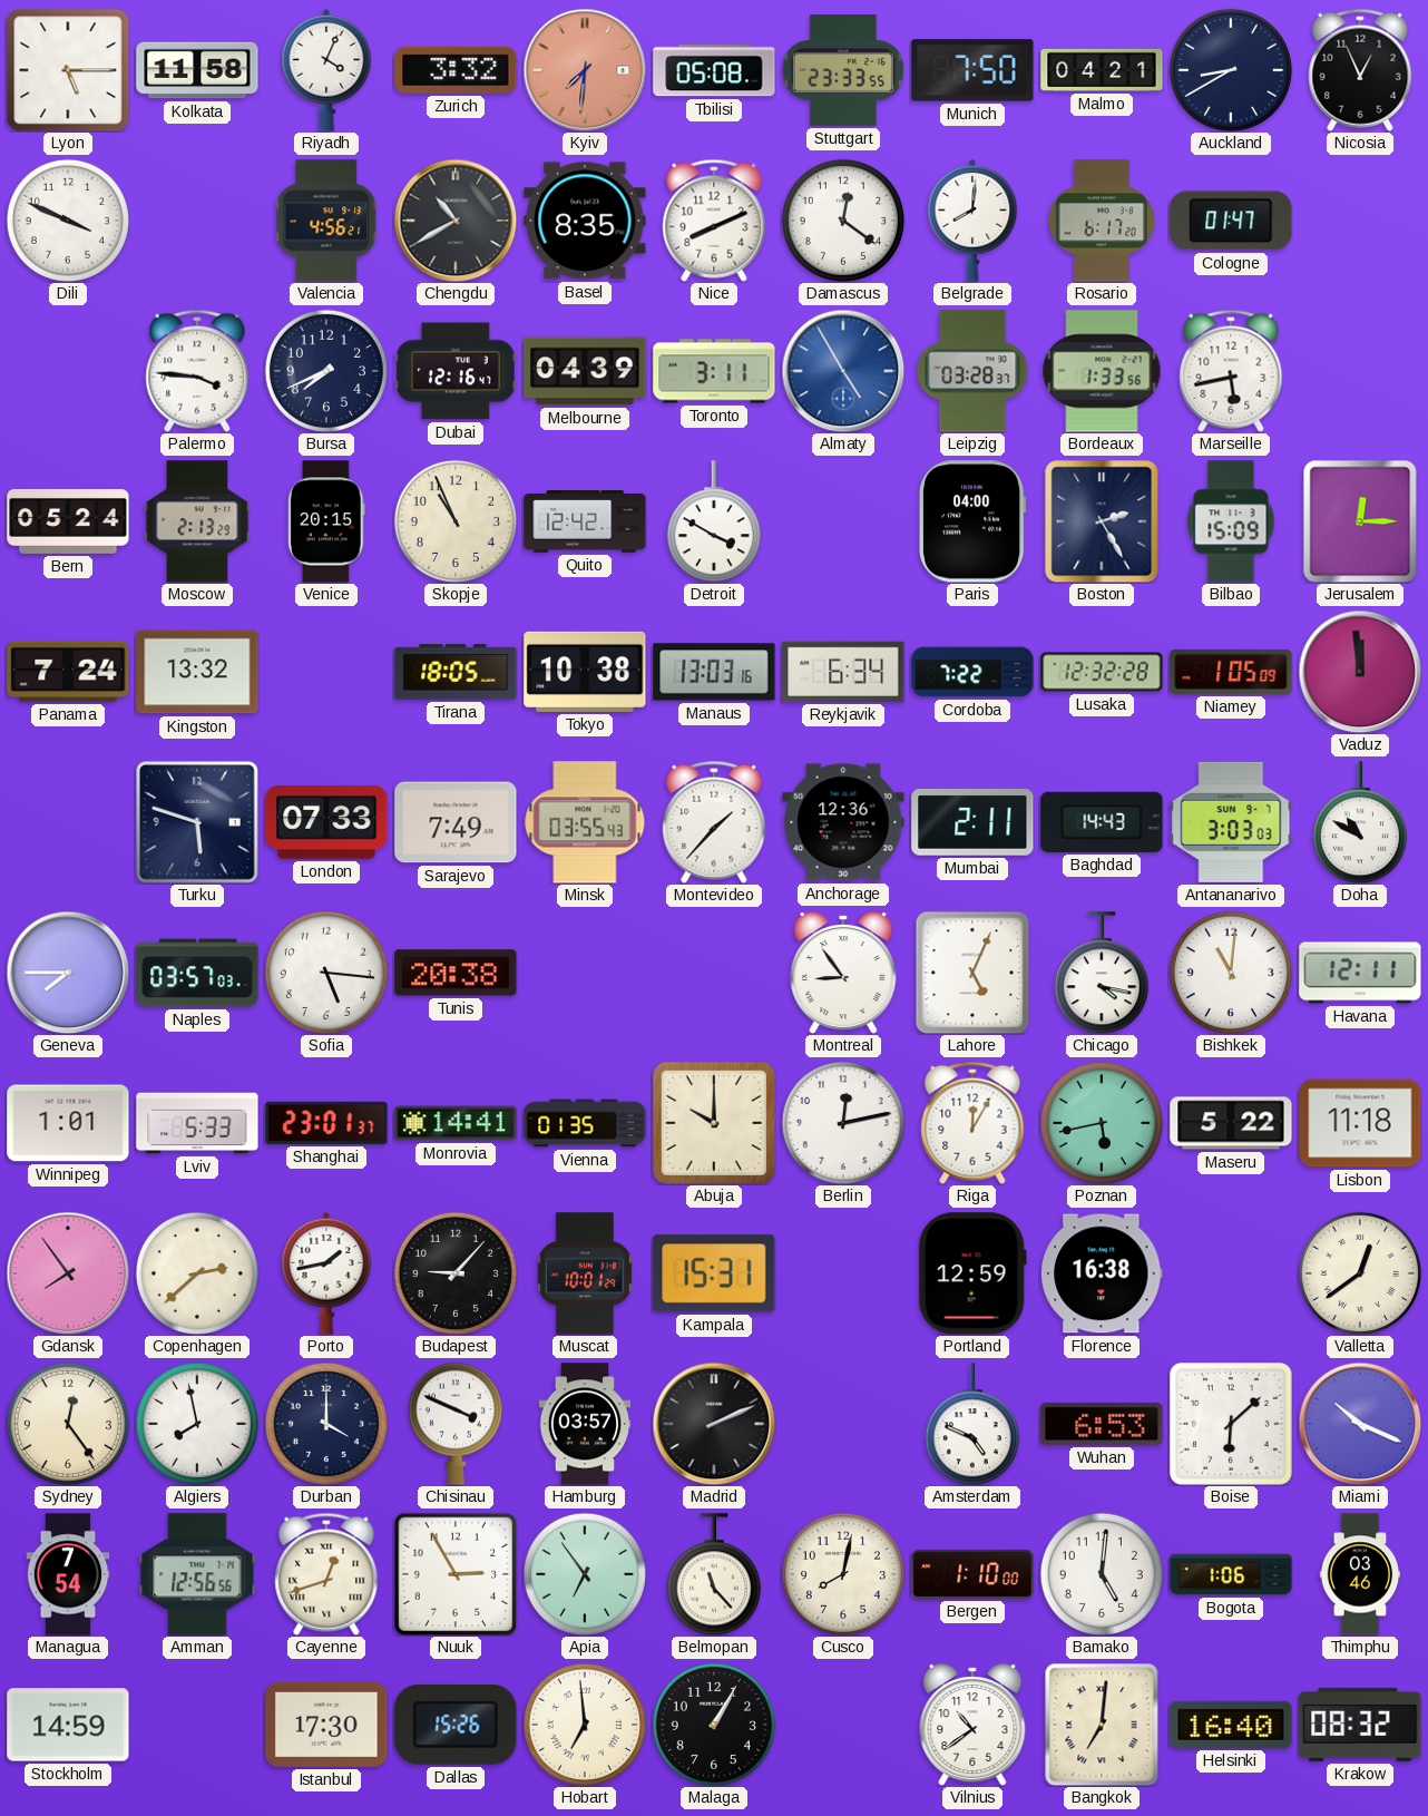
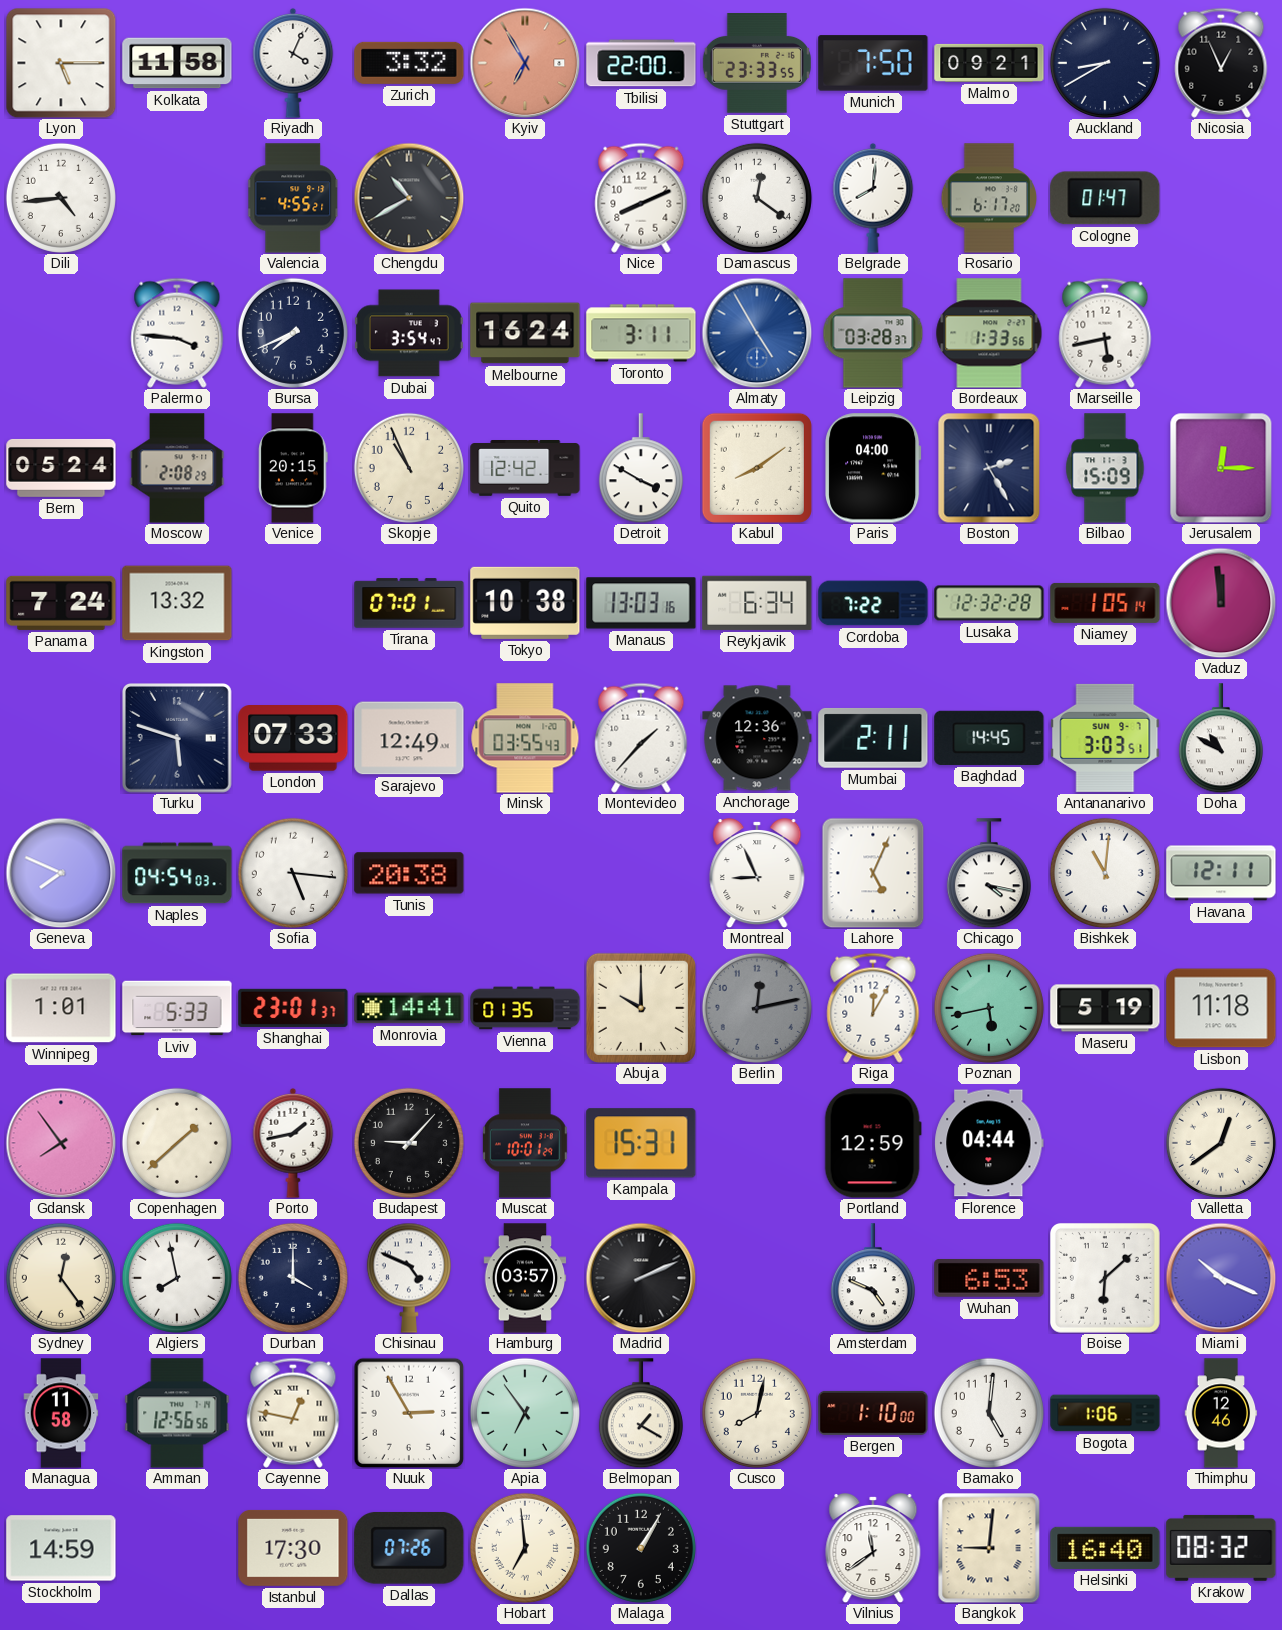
Kyiv: 7:31 -> 6:55
Tbilisi: 05:08 -> 22:00
Malmo: 04:21 -> 09:21
Dili: 3:49 -> 4:44
Valencia: 4:56 -> 4:55
Basel: 8:35 -> none
Dubai: 12:16 -> 3:54
Melbourne: 04:39 -> 16:24
Moscow: 2:13 -> 2:08
Kabul: none -> 8:09
Tirana: 18:05 -> 07:01
Niamey: 1:05:09 -> 1:05:14
Sarajevo: 7:49 -> 12:49
Baghdad: 14:43 -> 14:45
Antananarivo: 3:03:03 -> 3:03:51
Geneva: 7:45 -> 7:49
Naples: 03:57 -> 04:54
Montreal: 8:54 -> 8:56
Berlin dial: white -> grey
Maseru: 5:22 -> 5:19
Copenhagen: 2:38 -> 1:38
Florence: 16:38 -> 04:44
Chisinau: 3:49 -> 4:49
Managua: 7:54 -> 11:58
Cayenne: 12:42 -> 12:47
Belmopan: 11:23 -> 1:20
Thimphu: 03:46 -> 12:46
Dallas: 15:26 -> 07:26
Vilnius: 10:39 -> 11:39
Bangkok: 7:01 -> 9:01
